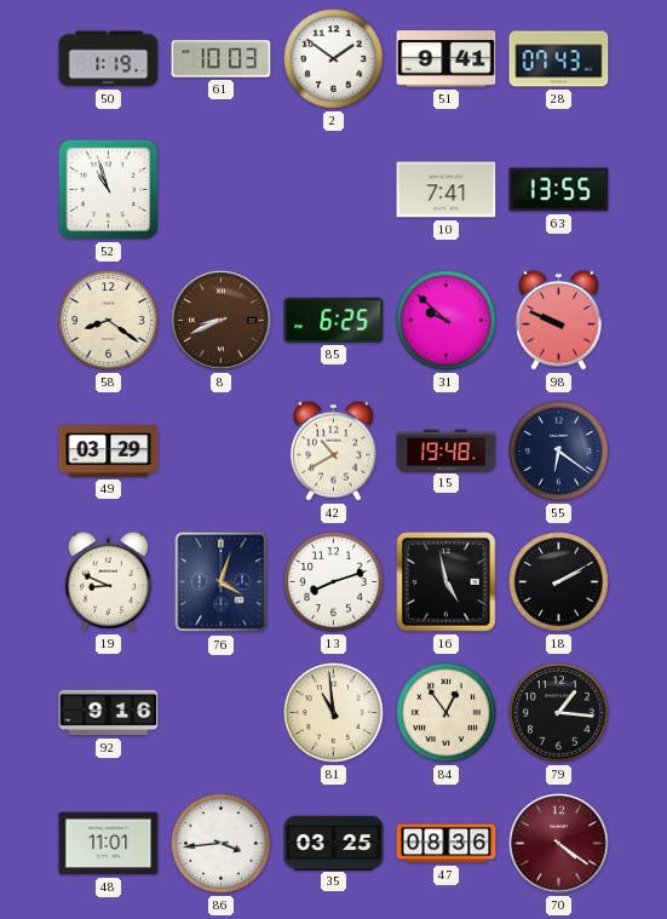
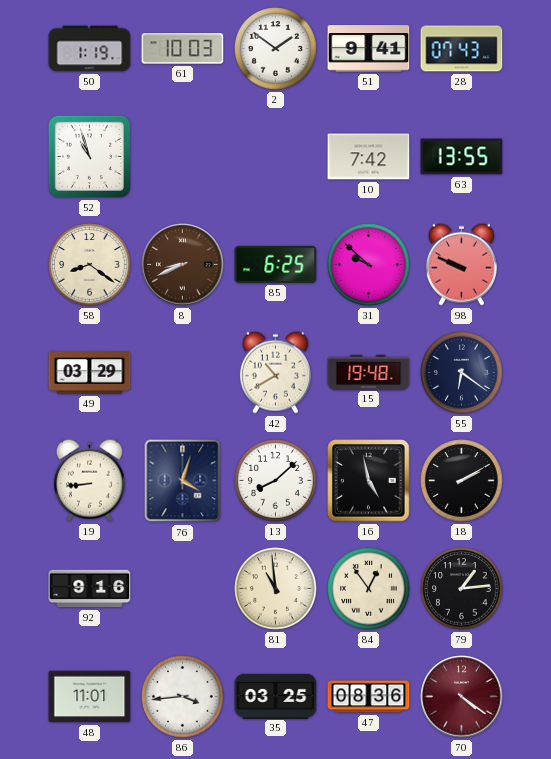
10: 7:41 -> 7:42
19: 8:49 -> 8:44
13: 8:12 -> 8:08
79: 1:16 -> 1:14
